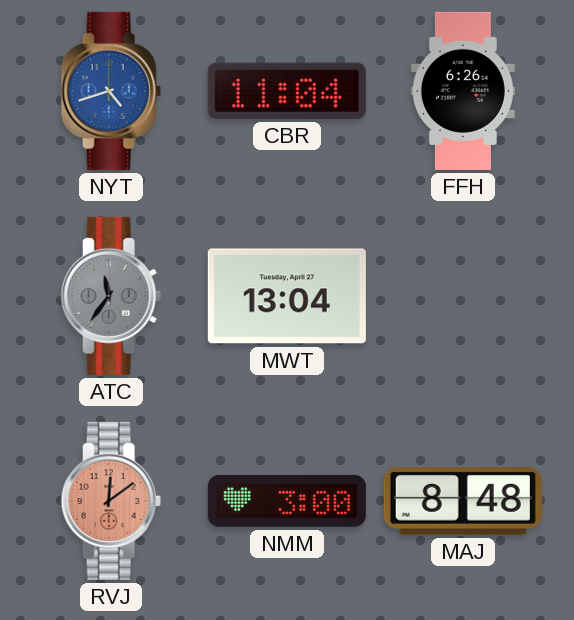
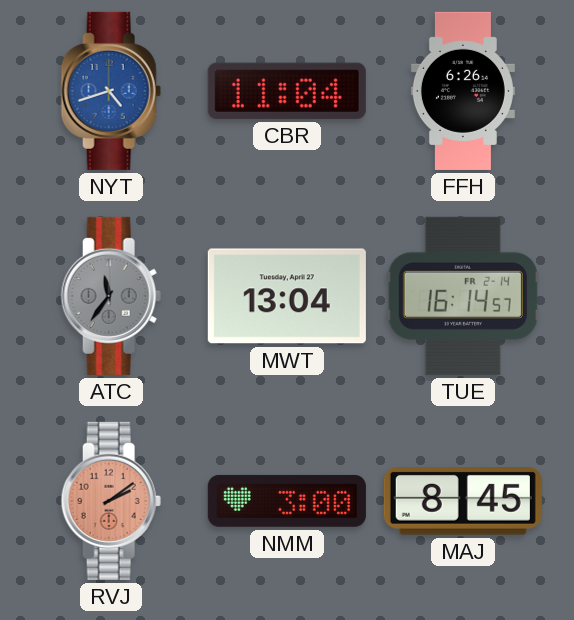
TUE: none -> 16:14
RVJ: 12:09 -> 2:09
MAJ: 8:48 -> 8:45
